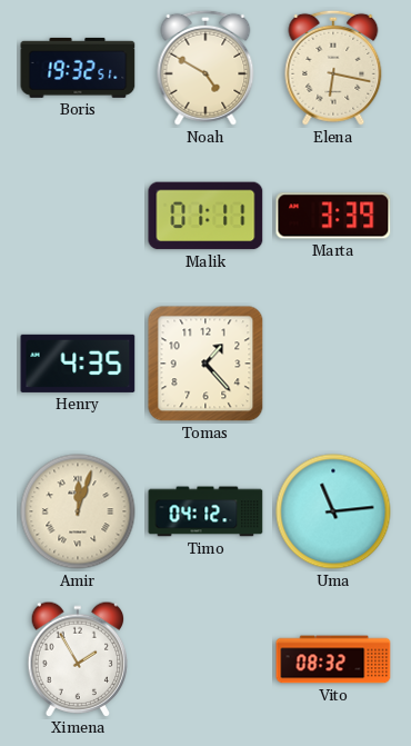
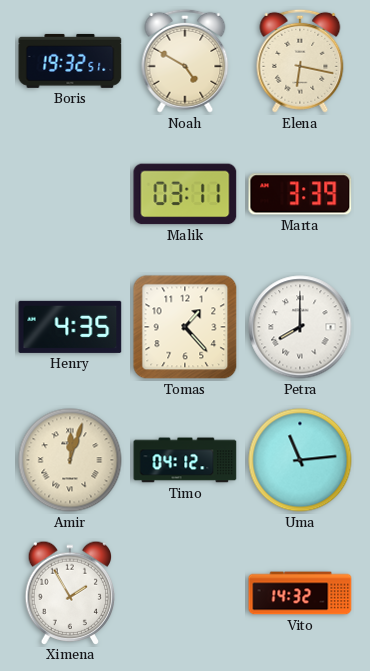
Malik: 01:11 -> 03:11
Petra: none -> 8:00
Vito: 08:32 -> 14:32
